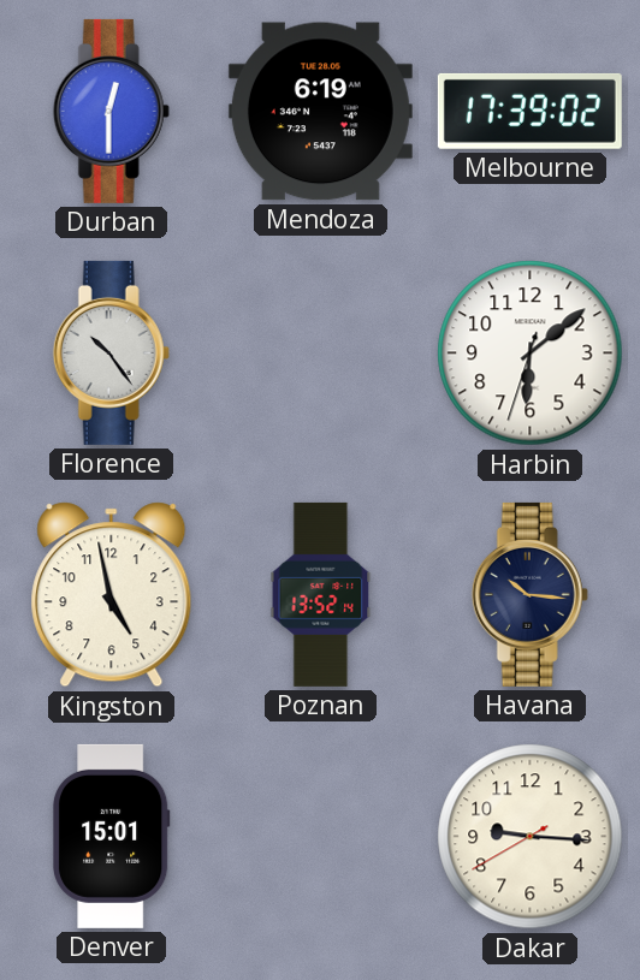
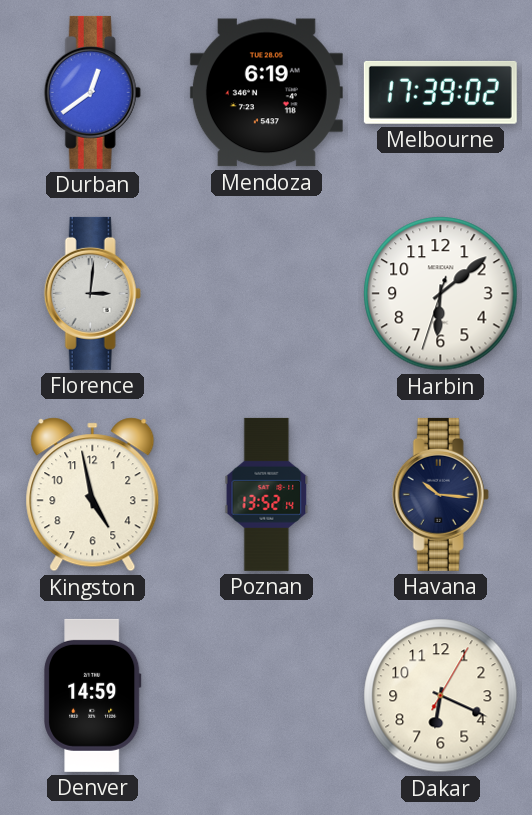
Durban: 12:30 -> 12:39
Florence: 10:24 -> 3:01
Denver: 15:01 -> 14:59
Dakar: 9:15 -> 6:19
